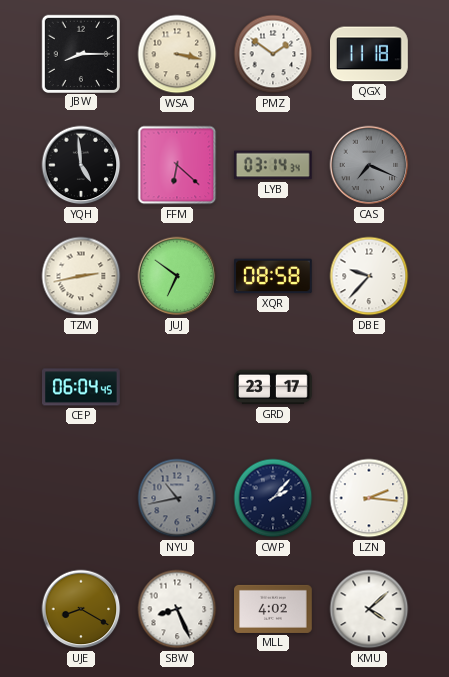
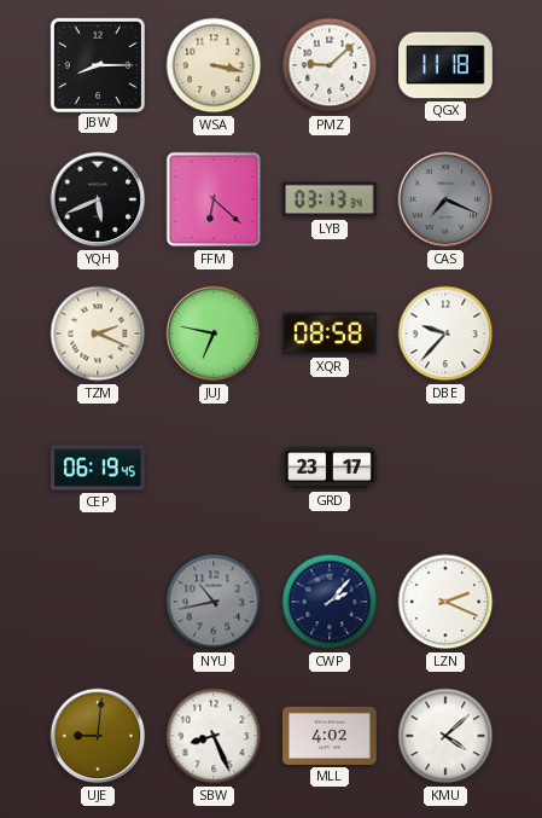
PMZ: 1:51 -> 9:08
YQH: 4:59 -> 5:41
LYB: 03:14 -> 03:13
TZM: 2:43 -> 2:19
JUJ: 6:51 -> 6:47
CEP: 06:04 -> 06:19
LZN: 2:16 -> 2:19
UJE: 8:20 -> 9:01
